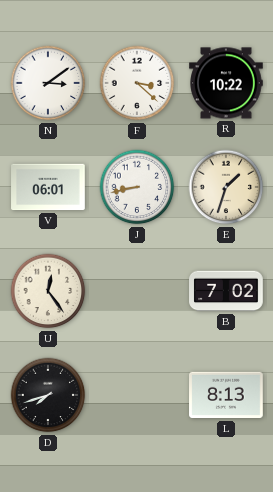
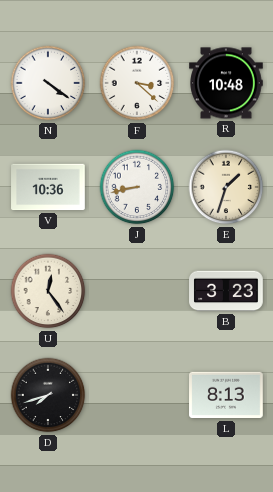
N: 3:09 -> 4:21
R: 10:22 -> 10:48
V: 06:01 -> 10:36
B: 7:02 -> 3:23
